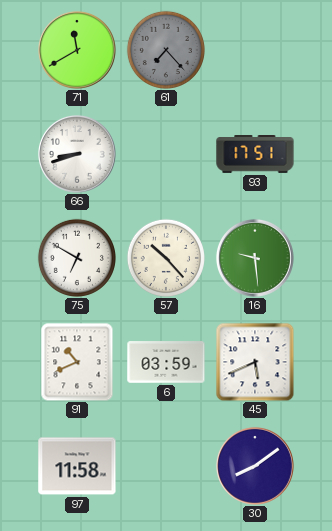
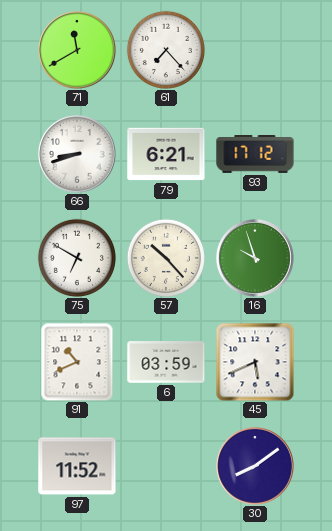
61 dial: grey -> white
79: none -> 6:21
93: 17:51 -> 17:12
16: 9:29 -> 9:57
97: 11:58 -> 11:52
